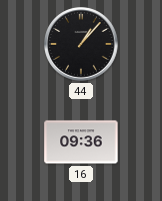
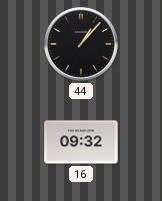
16: 09:36 -> 09:32
